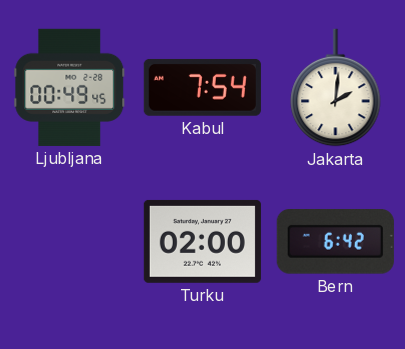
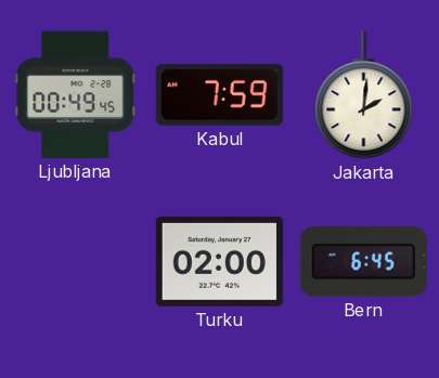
Kabul: 7:54 -> 7:59
Bern: 6:42 -> 6:45
